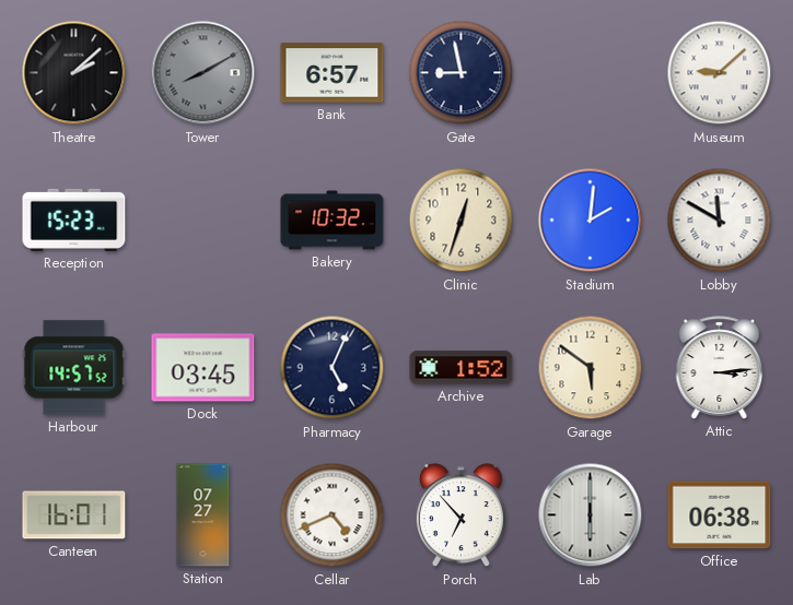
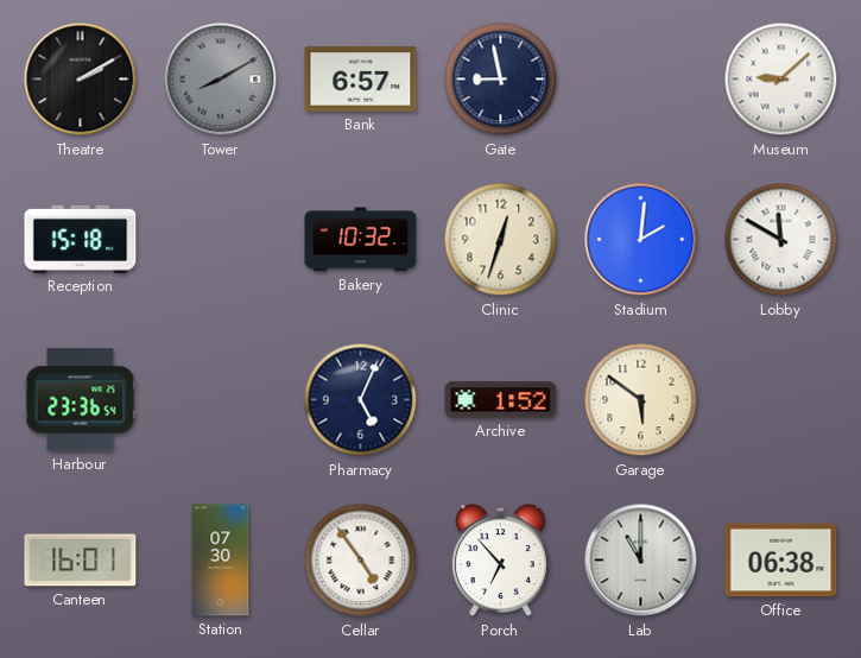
Theatre: 2:08 -> 2:10
Reception: 15:23 -> 15:18
Harbour: 14:57 -> 23:36
Dock: 03:45 -> none
Attic: 3:14 -> none
Station: 07:27 -> 07:30
Cellar: 4:41 -> 4:54
Lab: 6:00 -> 11:00
